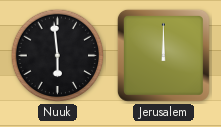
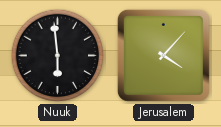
Jerusalem: 12:00 -> 4:07
